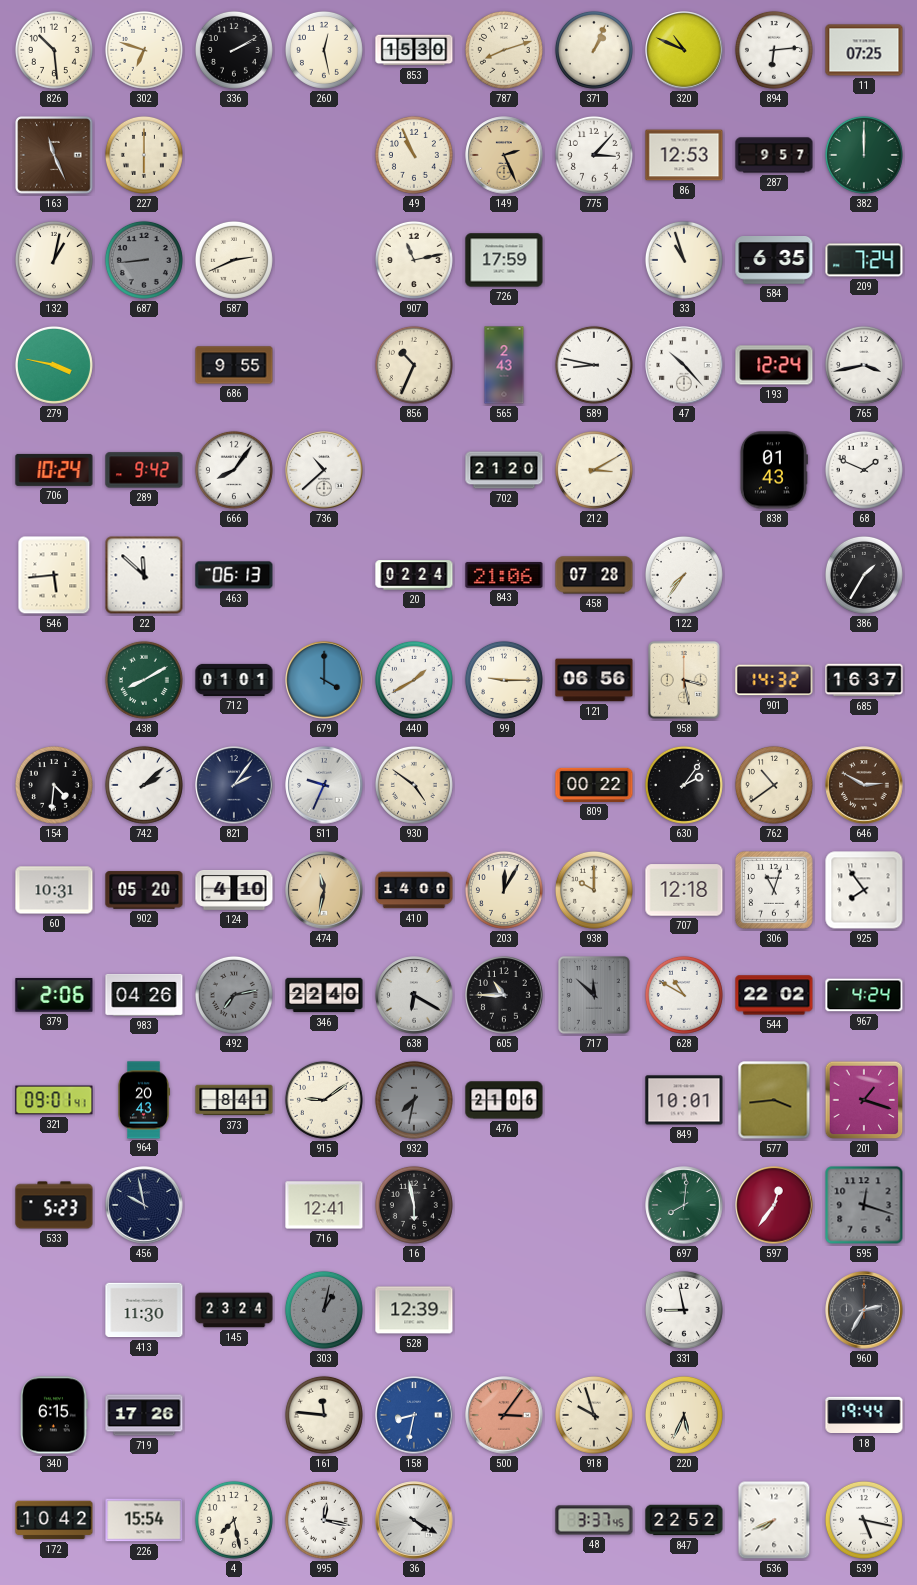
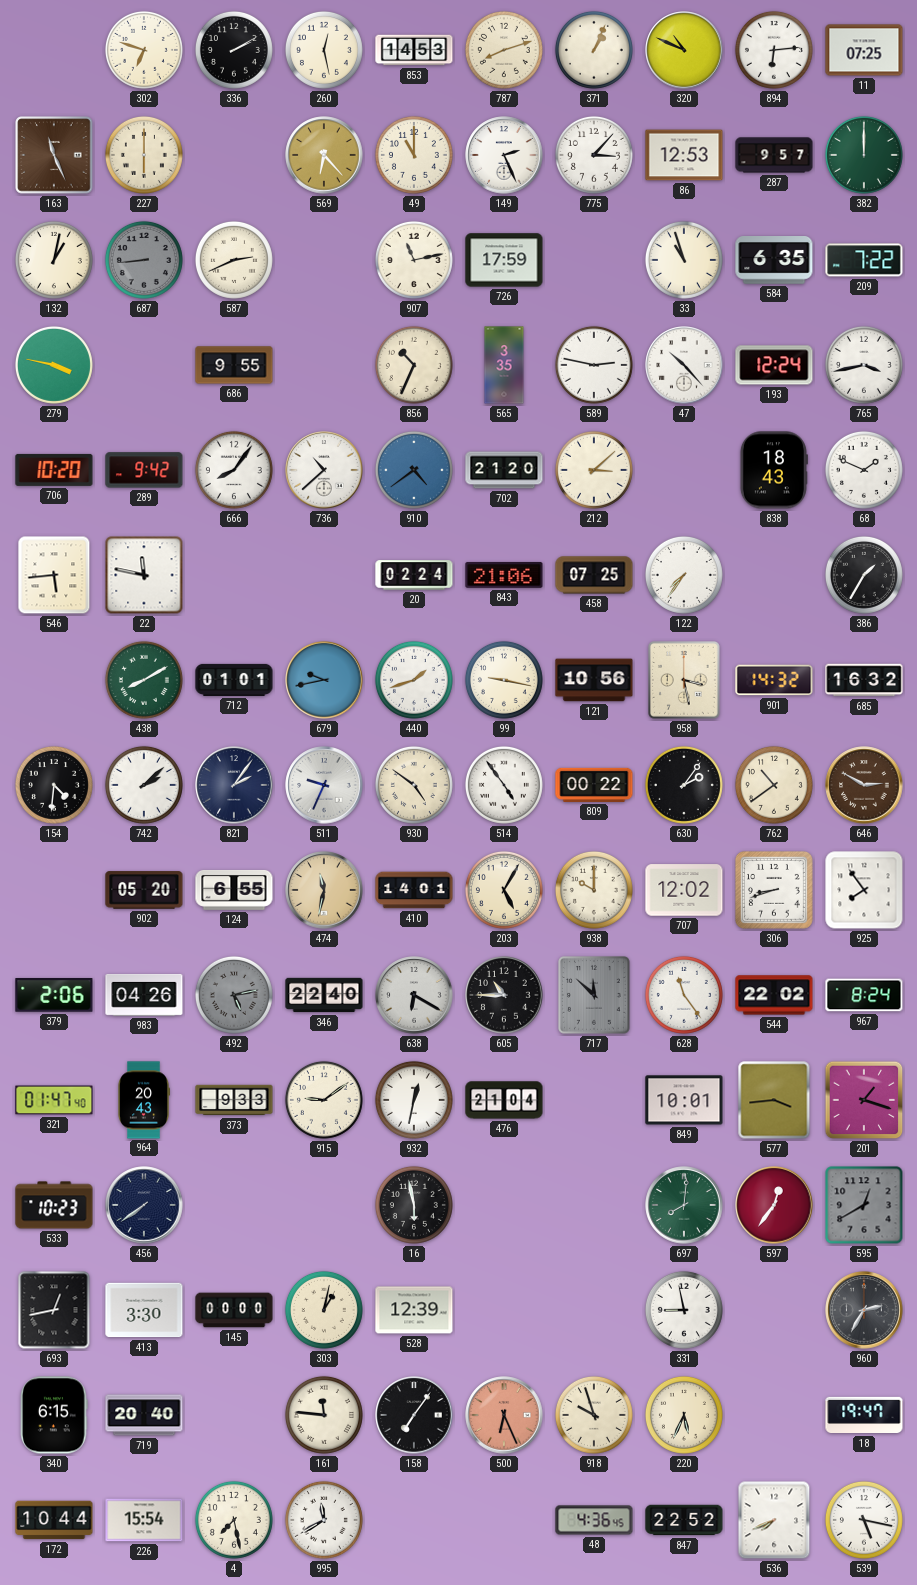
826: 10:29 -> none
853: 15:30 -> 14:53
569: none -> 6:23
49: 10:56 -> 11:00
149 dial: champagne -> white
209: 7:24 -> 7:22
565: 2:43 -> 3:35
589: 8:47 -> 2:47
706: 10:24 -> 10:20
910: none -> 4:39
212: 3:10 -> 3:08
838: 01:43 -> 18:43
22: 11:52 -> 11:47
463: 06:13 -> none
458: 07:28 -> 07:25
679: 4:00 -> 9:43
440: 1:40 -> 1:42
99: 9:15 -> 9:17
121: 06:56 -> 10:56
685: 16:37 -> 16:32
514: none -> 4:54
60: 10:31 -> none
124: 4:10 -> 6:55
410: 14:00 -> 14:01
203: 12:05 -> 5:05
707: 12:18 -> 12:02
306: 11:03 -> 8:42
492: 7:13 -> 5:13
628: 10:50 -> 11:24
967: 4:24 -> 8:24
321: 09:01 -> 01:47
373: 8:41 -> 9:33
932: 7:32 -> 12:32
932 dial: grey -> white
476: 21:06 -> 21:04
533: 5:23 -> 10:23
456: 9:58 -> 7:39
716: 12:41 -> none
595: 12:18 -> 12:40
693: none -> 12:43
413: 11:30 -> 3:30
145: 23:24 -> 00:00
303 dial: grey -> cream
719: 17:26 -> 20:40
158: 8:32 -> 7:06
158 dial: blue -> black
500: 3:06 -> 6:26
18: 19:44 -> 19:47
172: 10:42 -> 10:44
995: 12:17 -> 11:40
36: 4:20 -> none
48: 3:37 -> 4:36
